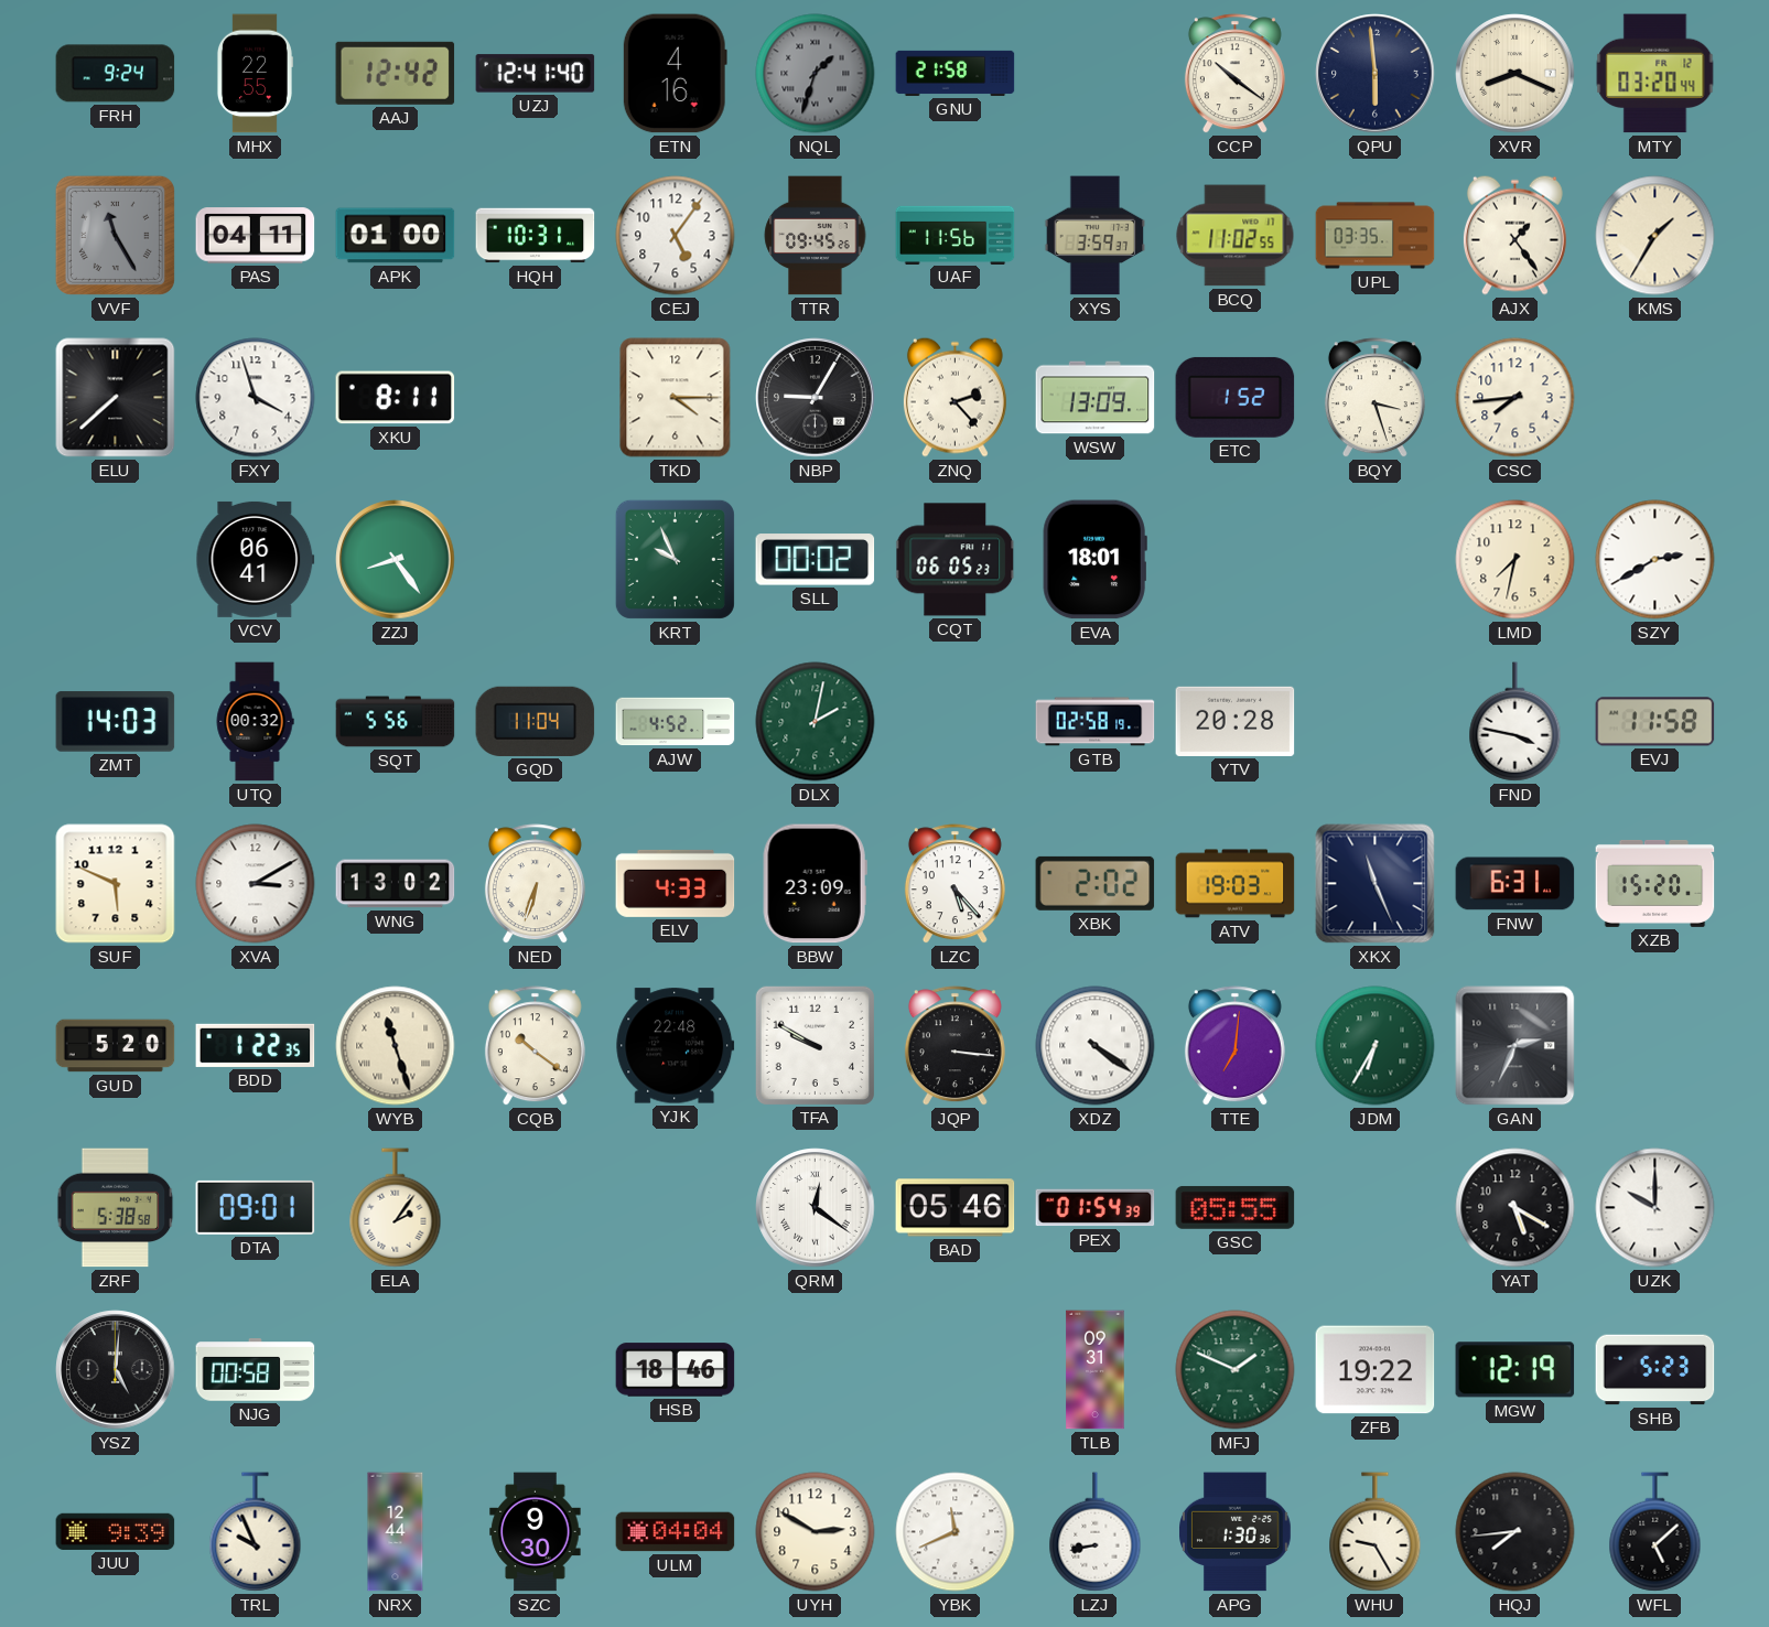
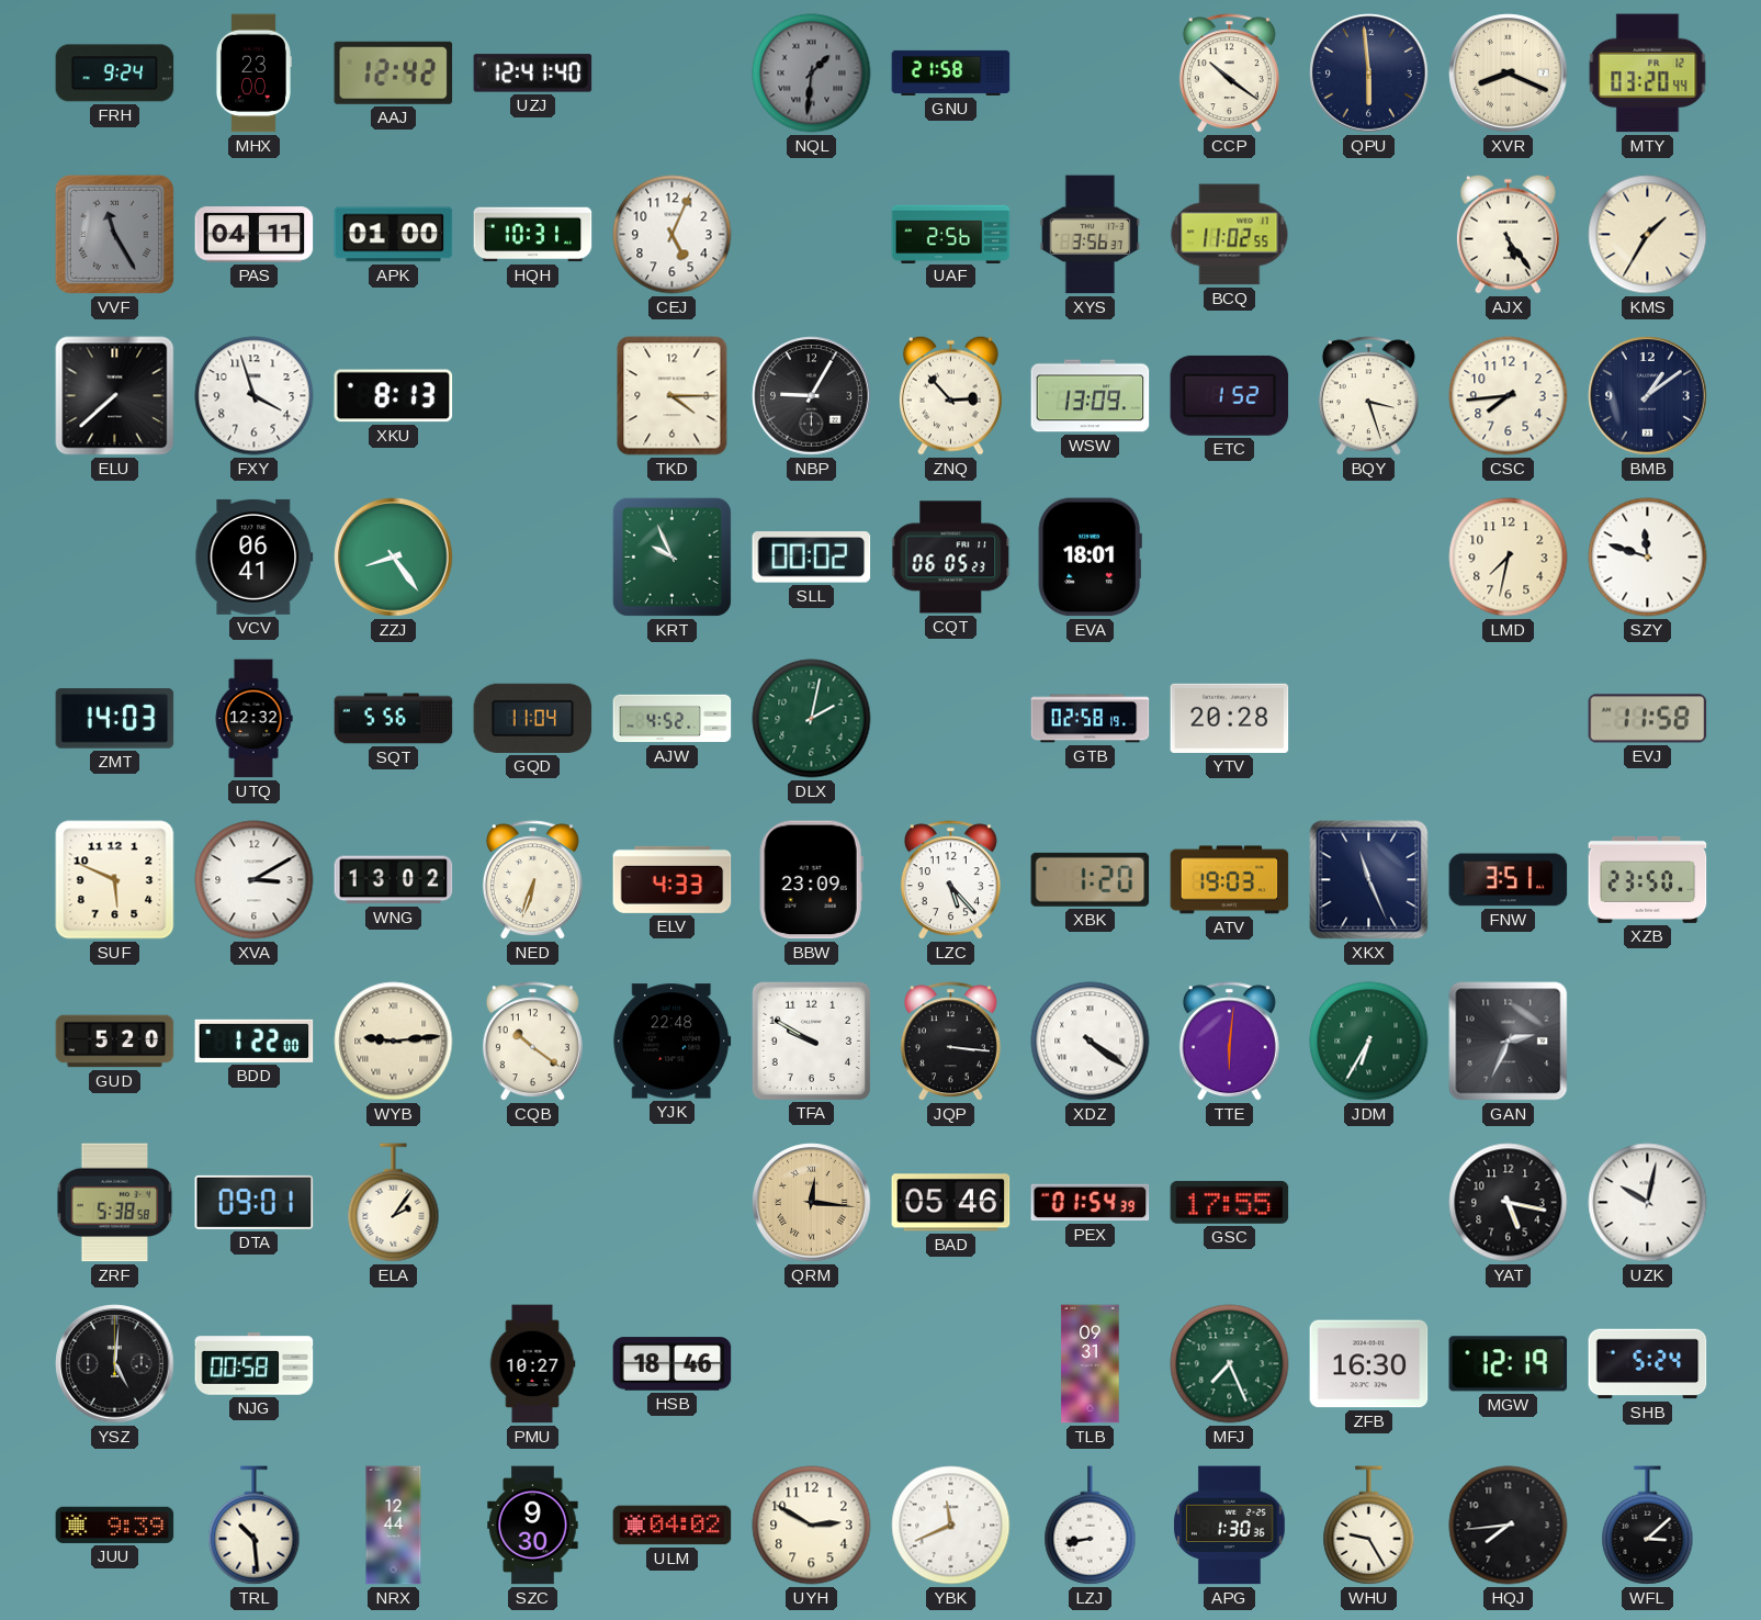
MHX: 22:55 -> 23:00
ETN: 4:16 -> none
NQL: 1:33 -> 1:31
CEJ: 5:06 -> 5:04
TTR: 09:45 -> none
UAF: 11:56 -> 2:56
XYS: 3:59 -> 3:56
UPL: 03:35 -> none
AJX: 1:24 -> 5:24
XKU: 8:11 -> 8:13
ZNQ: 2:23 -> 2:53
BMB: none -> 1:09
SZY: 2:40 -> 11:48
UTQ: 00:32 -> 12:32
FND: 3:47 -> none
XBK: 2:02 -> 1:20
FNW: 6:31 -> 3:51
XZB: 15:20 -> 23:50
BDD: 1:22:35 -> 1:22:00
WYB: 11:27 -> 9:14
TTE: 7:01 -> 6:01
QRM: 12:21 -> 12:16
QRM dial: white -> champagne
GSC: 05:55 -> 17:55
YAT: 5:20 -> 5:17
UZK: 10:00 -> 10:02
PMU: none -> 10:27
MFJ: 1:49 -> 7:26
ZFB: 19:22 -> 16:30
SHB: 5:23 -> 5:24
TRL: 9:56 -> 10:29
ULM: 04:04 -> 04:02
WFL: 5:08 -> 3:08
